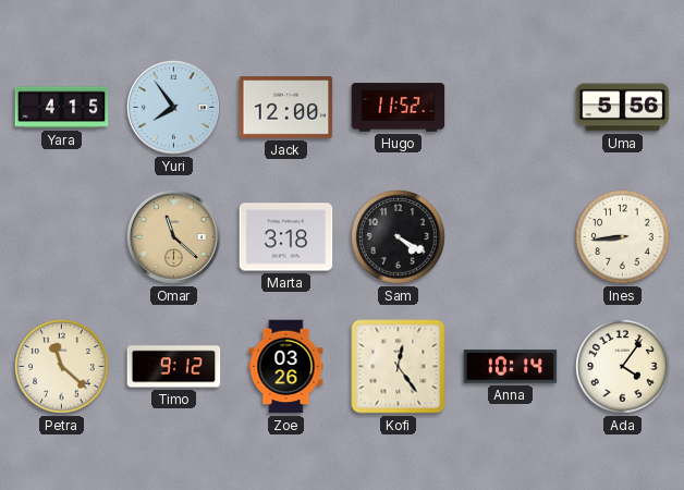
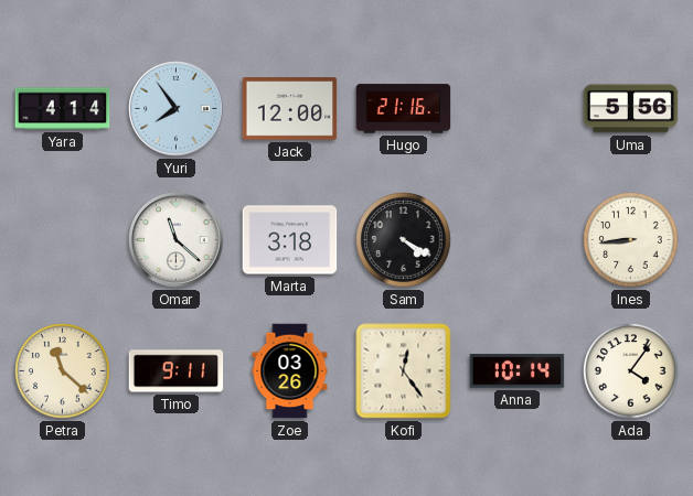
Yara: 4:15 -> 4:14
Hugo: 11:52 -> 21:16
Omar dial: champagne -> white
Timo: 9:12 -> 9:11
